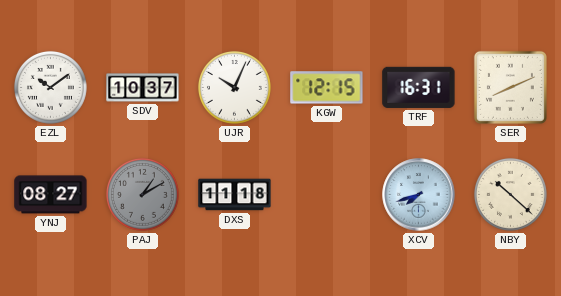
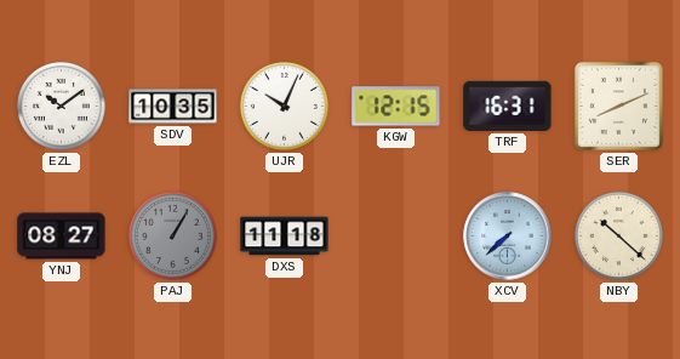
SDV: 10:37 -> 10:35
PAJ: 1:10 -> 1:05
XCV: 7:42 -> 7:38
